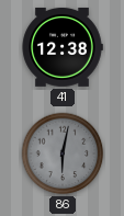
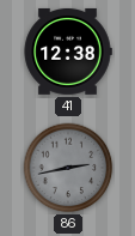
86: 6:02 -> 2:43
